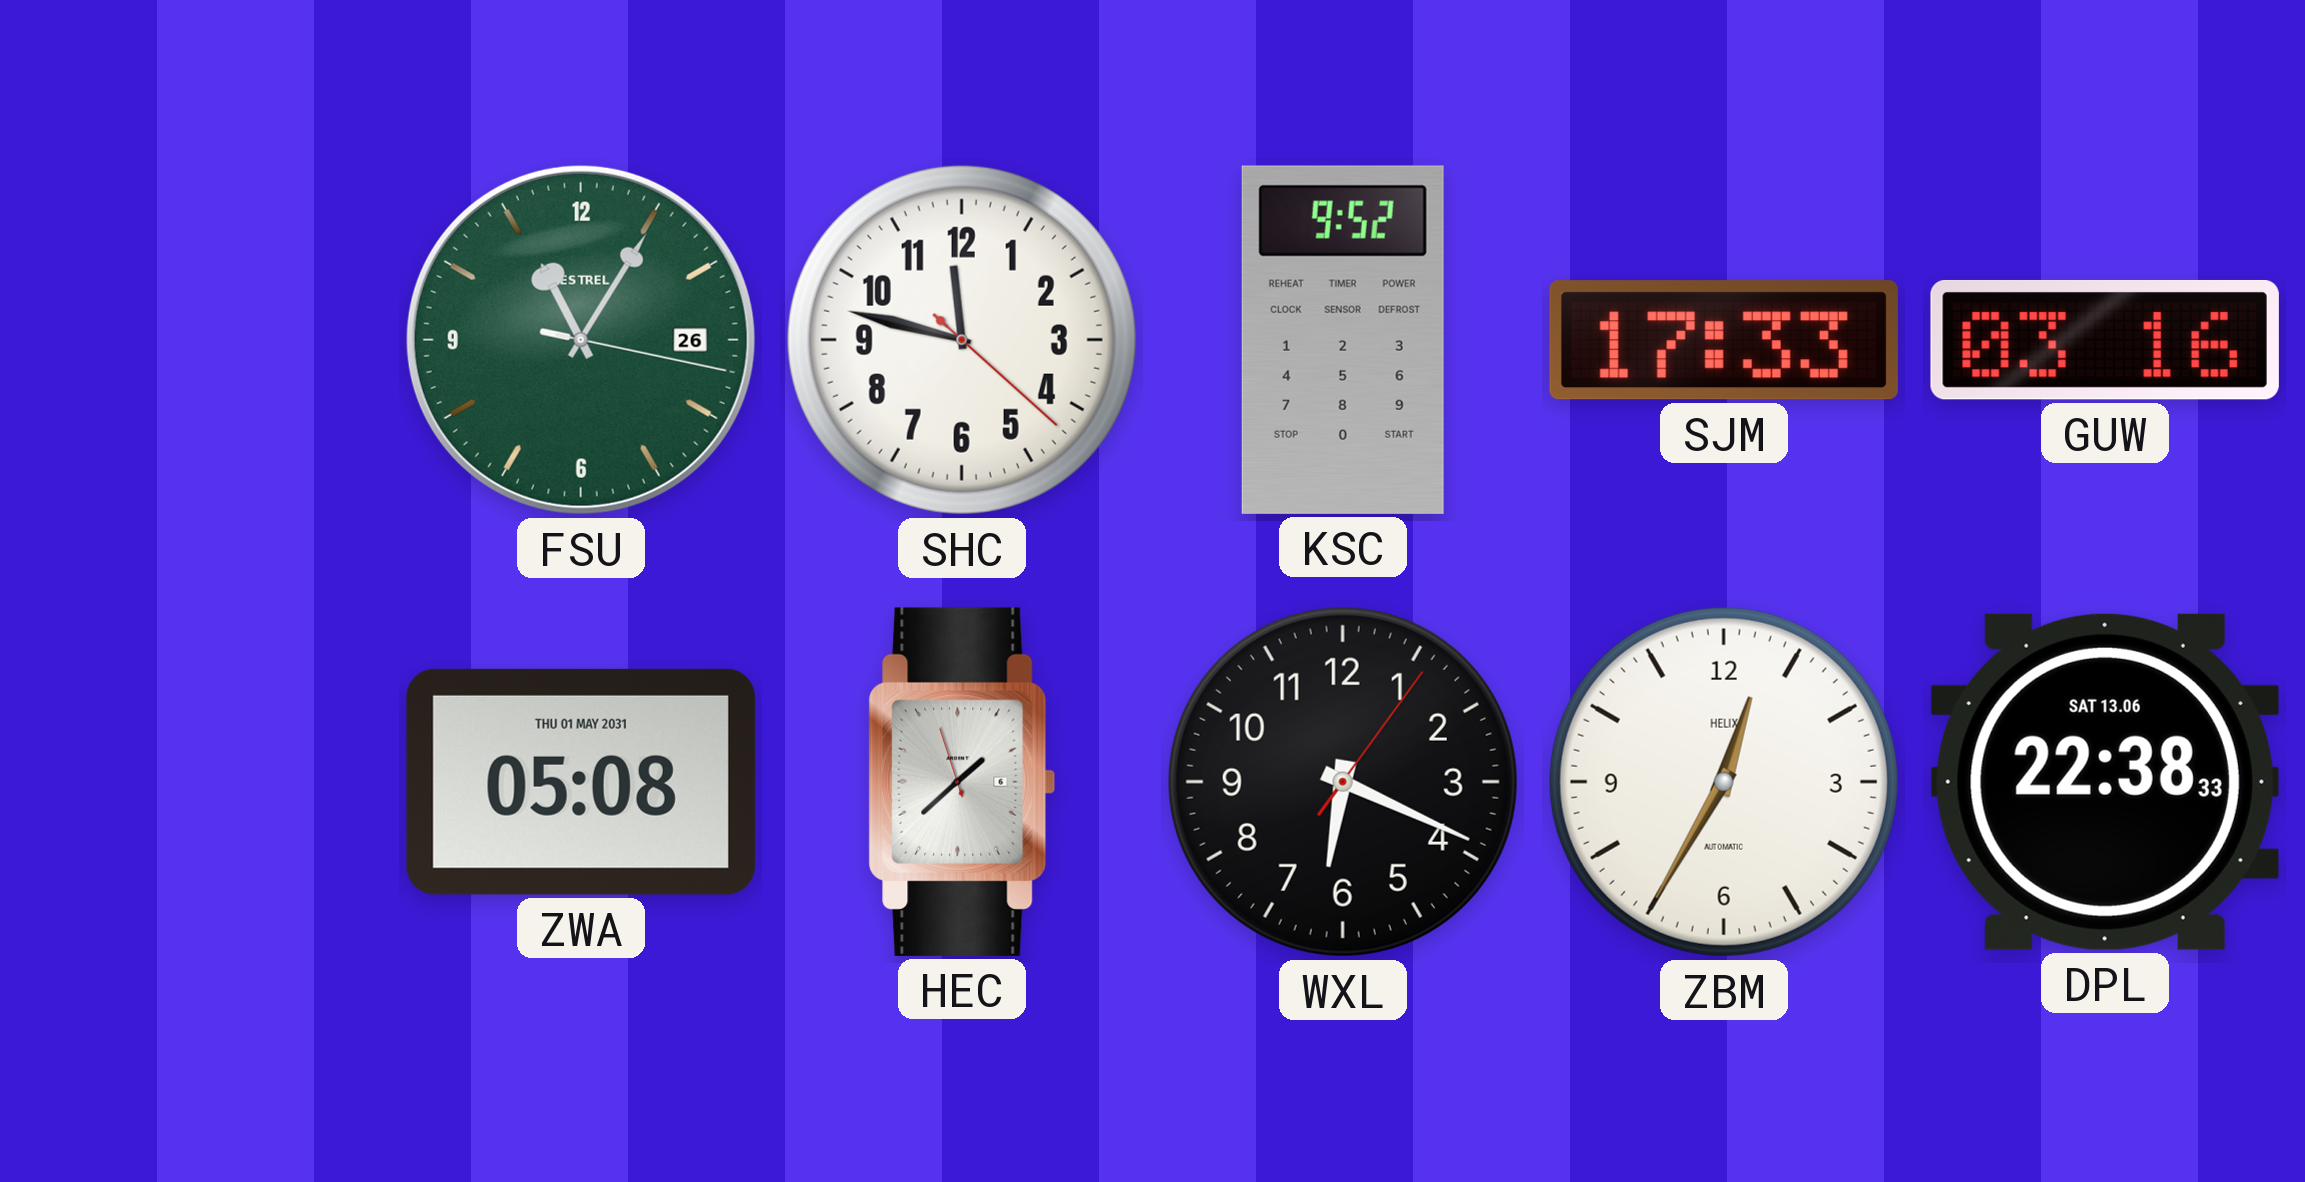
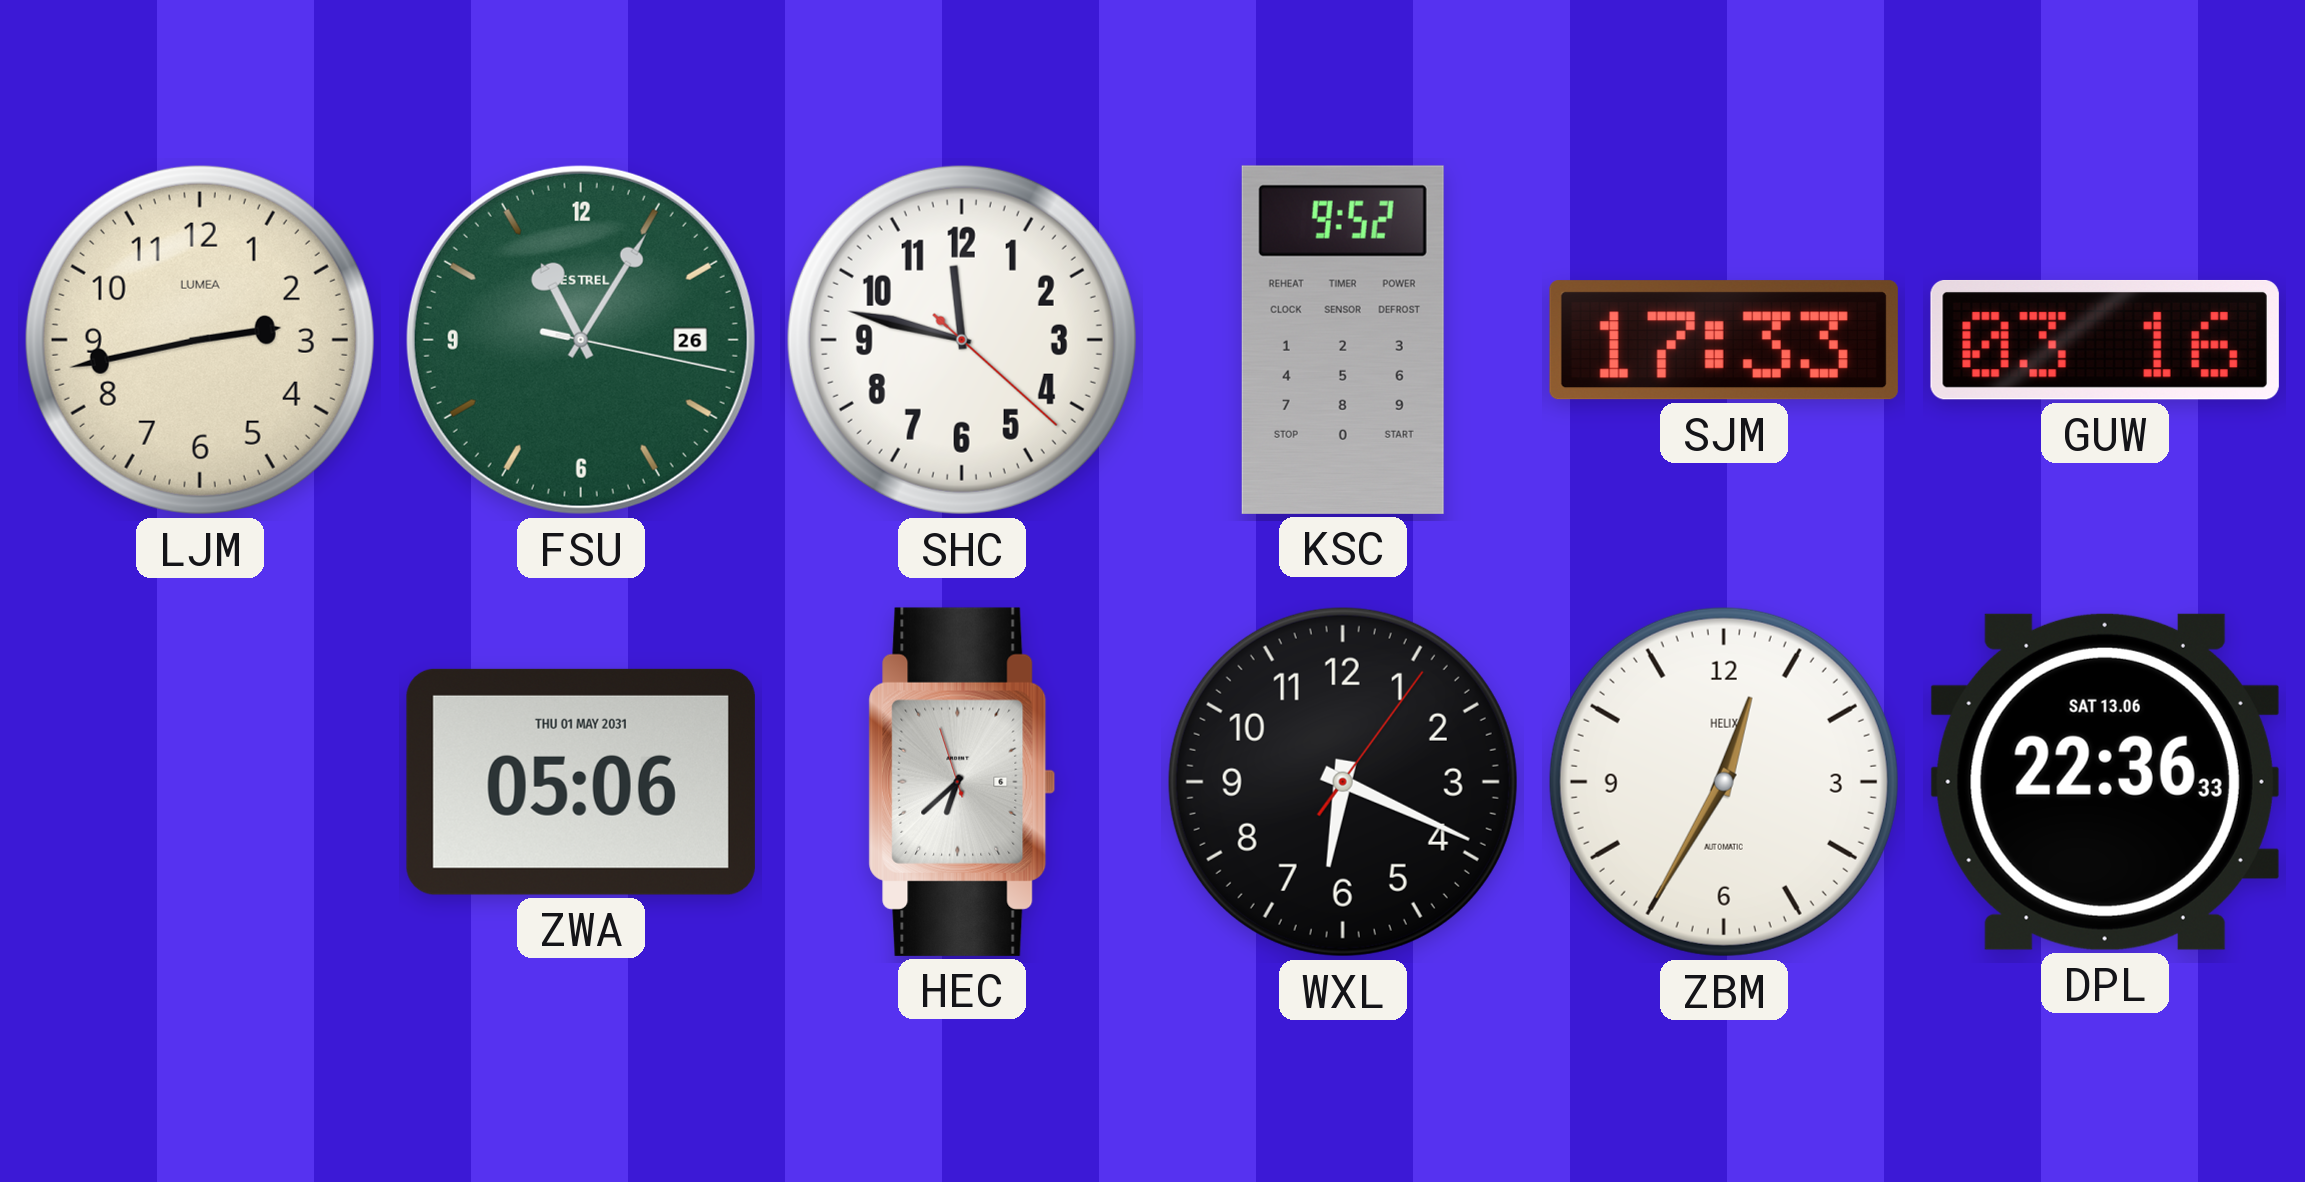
LJM: none -> 2:43
ZWA: 05:08 -> 05:06
HEC: 1:37 -> 6:37
DPL: 22:38 -> 22:36
